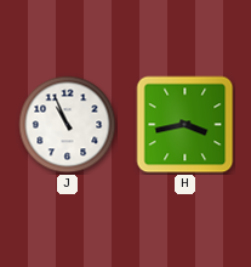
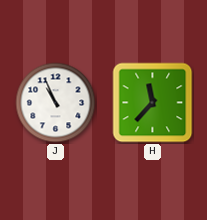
H: 3:43 -> 11:37
